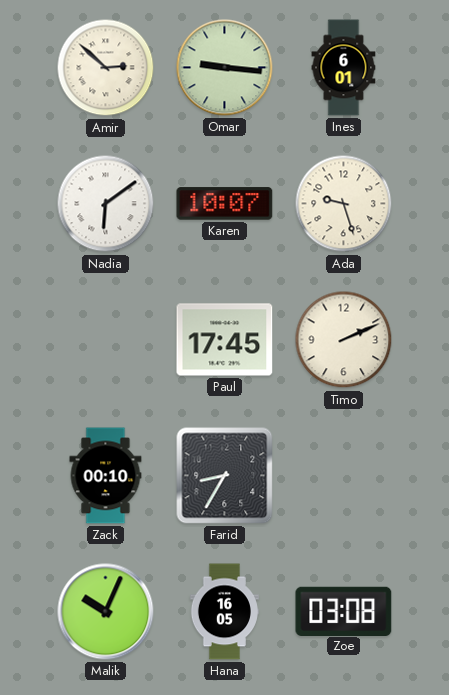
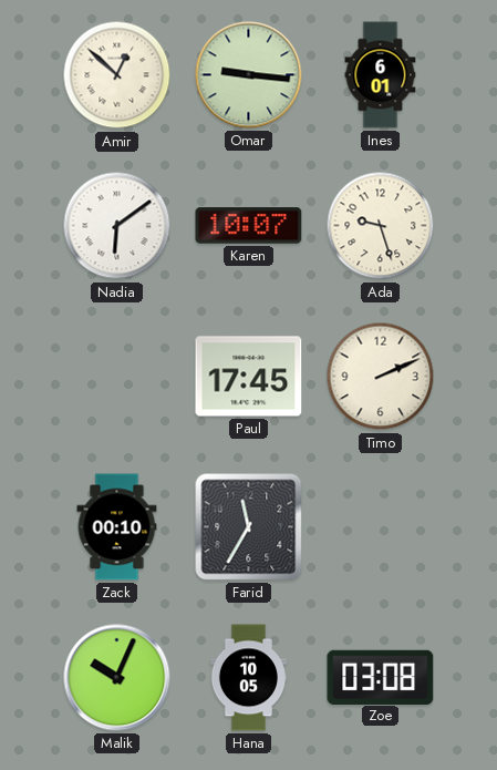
Amir: 2:52 -> 12:52
Farid: 8:35 -> 11:35
Hana: 16:05 -> 10:05
